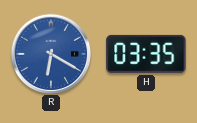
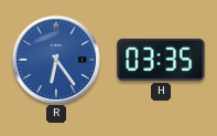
R: 6:20 -> 6:24
